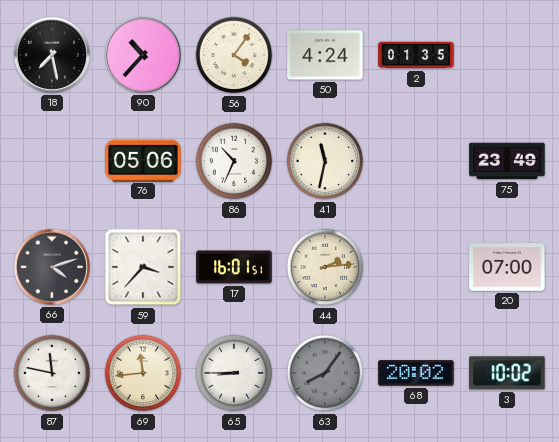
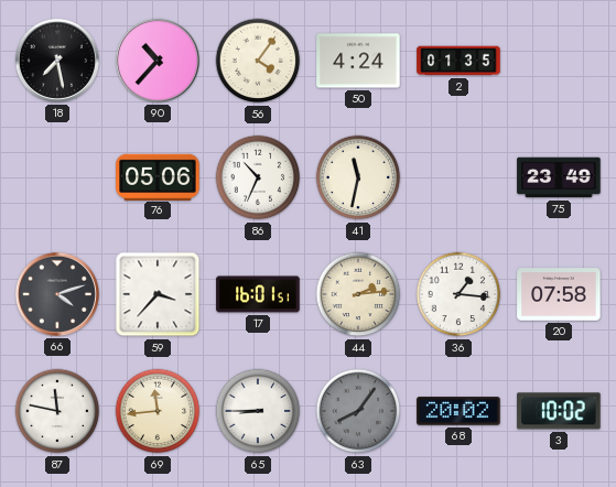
36: none -> 1:16
20: 07:00 -> 07:58
